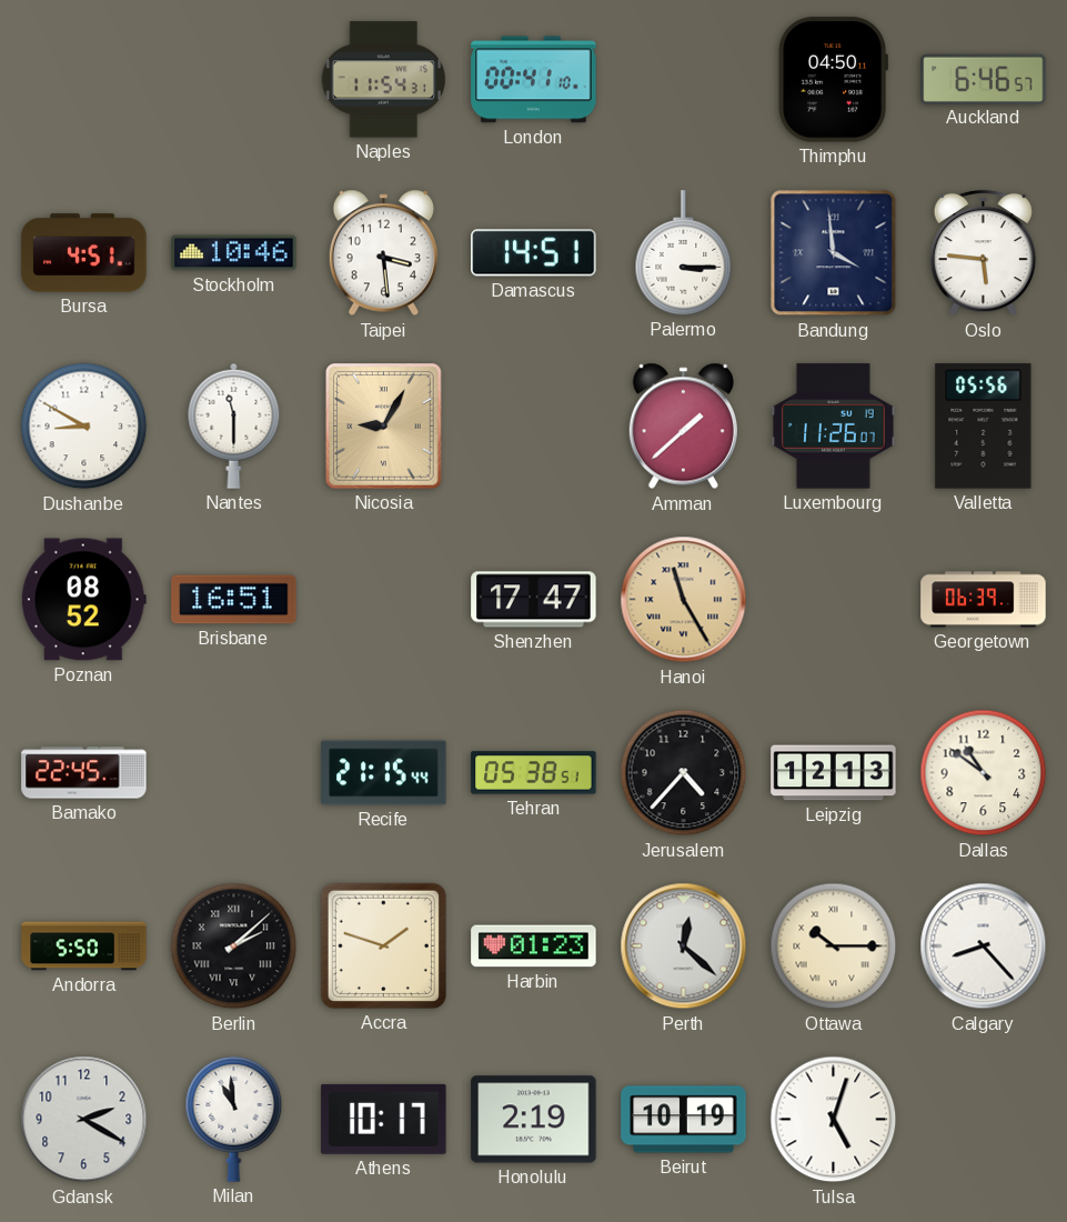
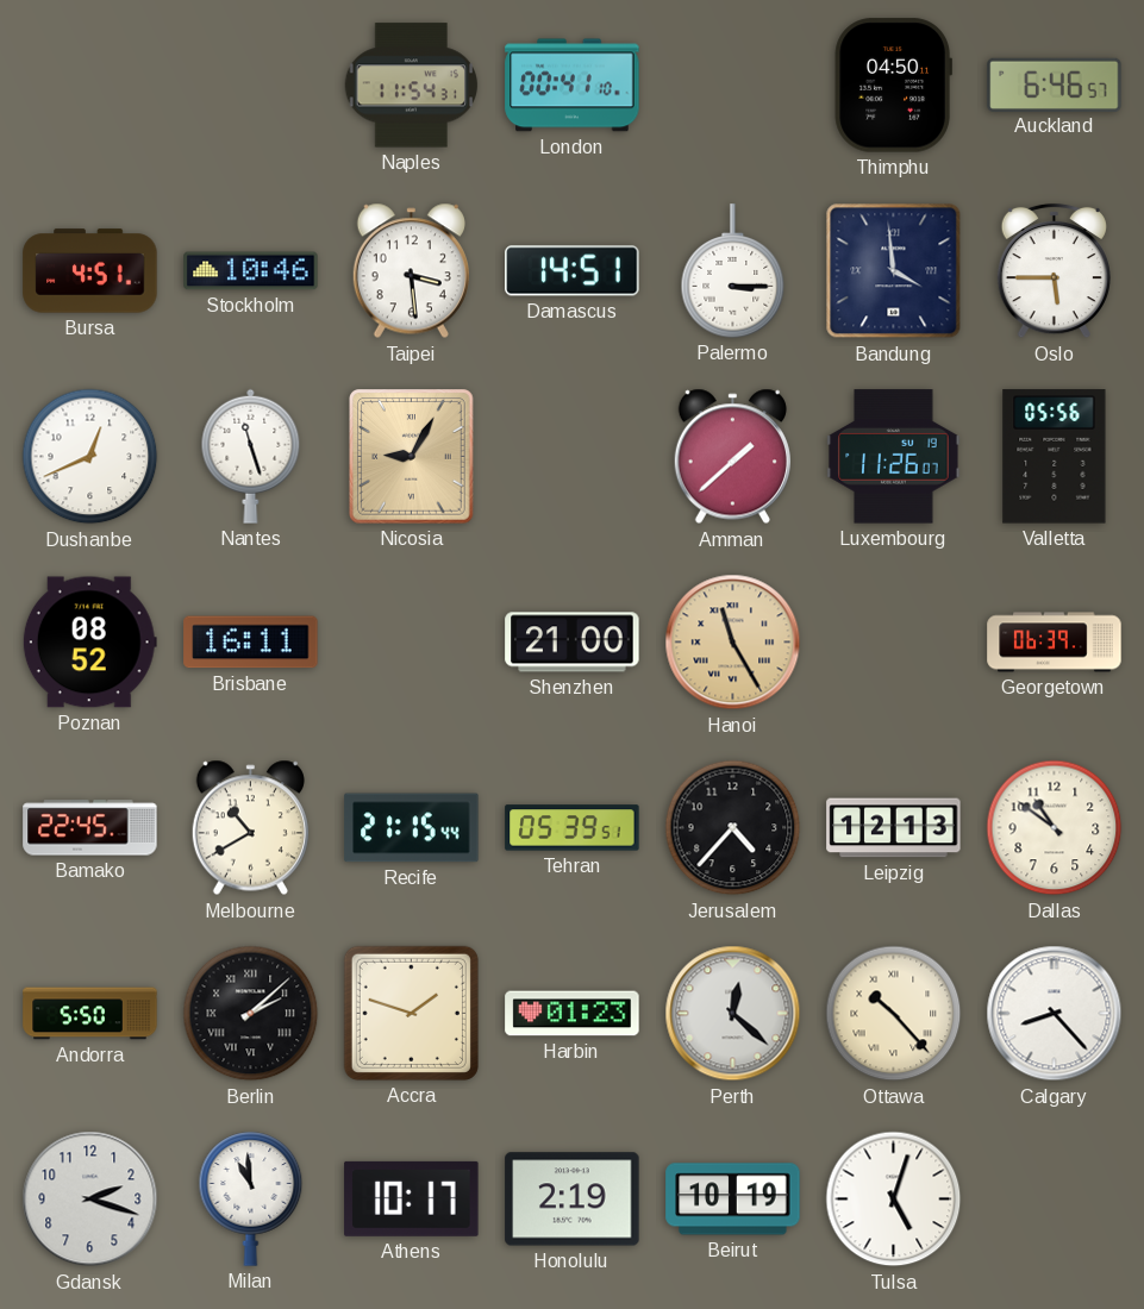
Oslo: 5:46 -> 5:45
Dushanbe: 8:50 -> 12:41
Nantes: 11:30 -> 11:27
Brisbane: 16:51 -> 16:11
Shenzhen: 17:47 -> 21:00
Melbourne: none -> 10:40
Tehran: 05:38 -> 05:39
Ottawa: 10:15 -> 10:23
Gdansk: 2:20 -> 2:18
